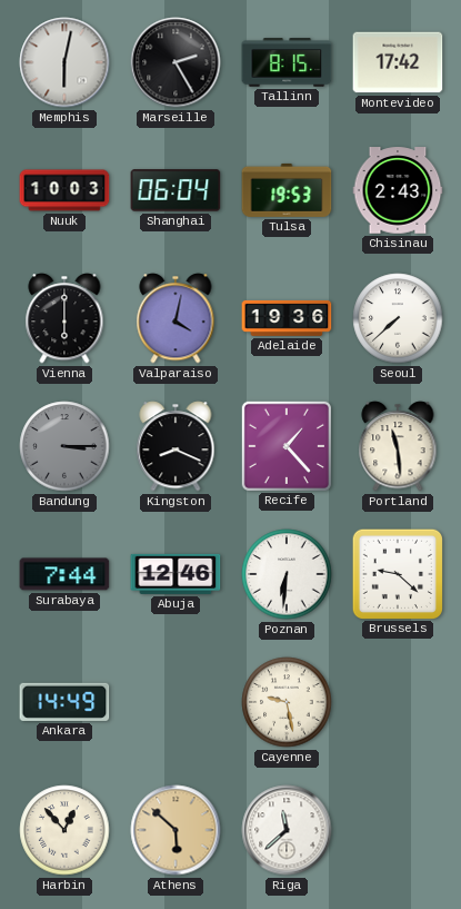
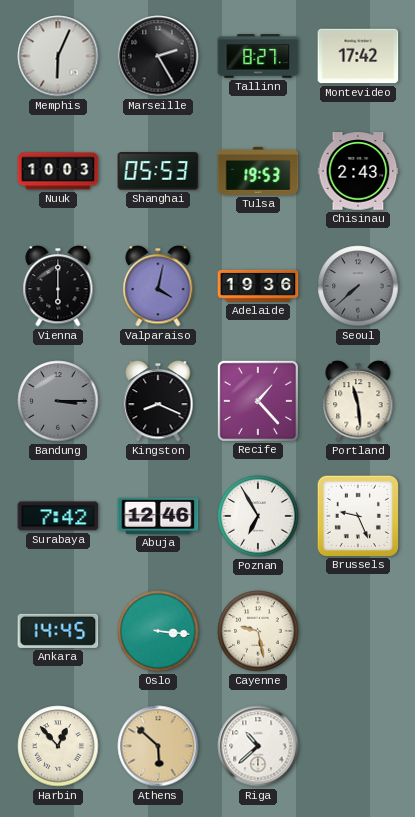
Memphis: 6:02 -> 6:04
Tallinn: 8:15 -> 8:27
Shanghai: 06:04 -> 05:53
Seoul dial: white -> grey
Surabaya: 7:44 -> 7:42
Poznan: 6:31 -> 6:55
Brussels: 9:22 -> 9:26
Ankara: 14:49 -> 14:45
Oslo: none -> 3:16
Riga: 11:38 -> 10:38
